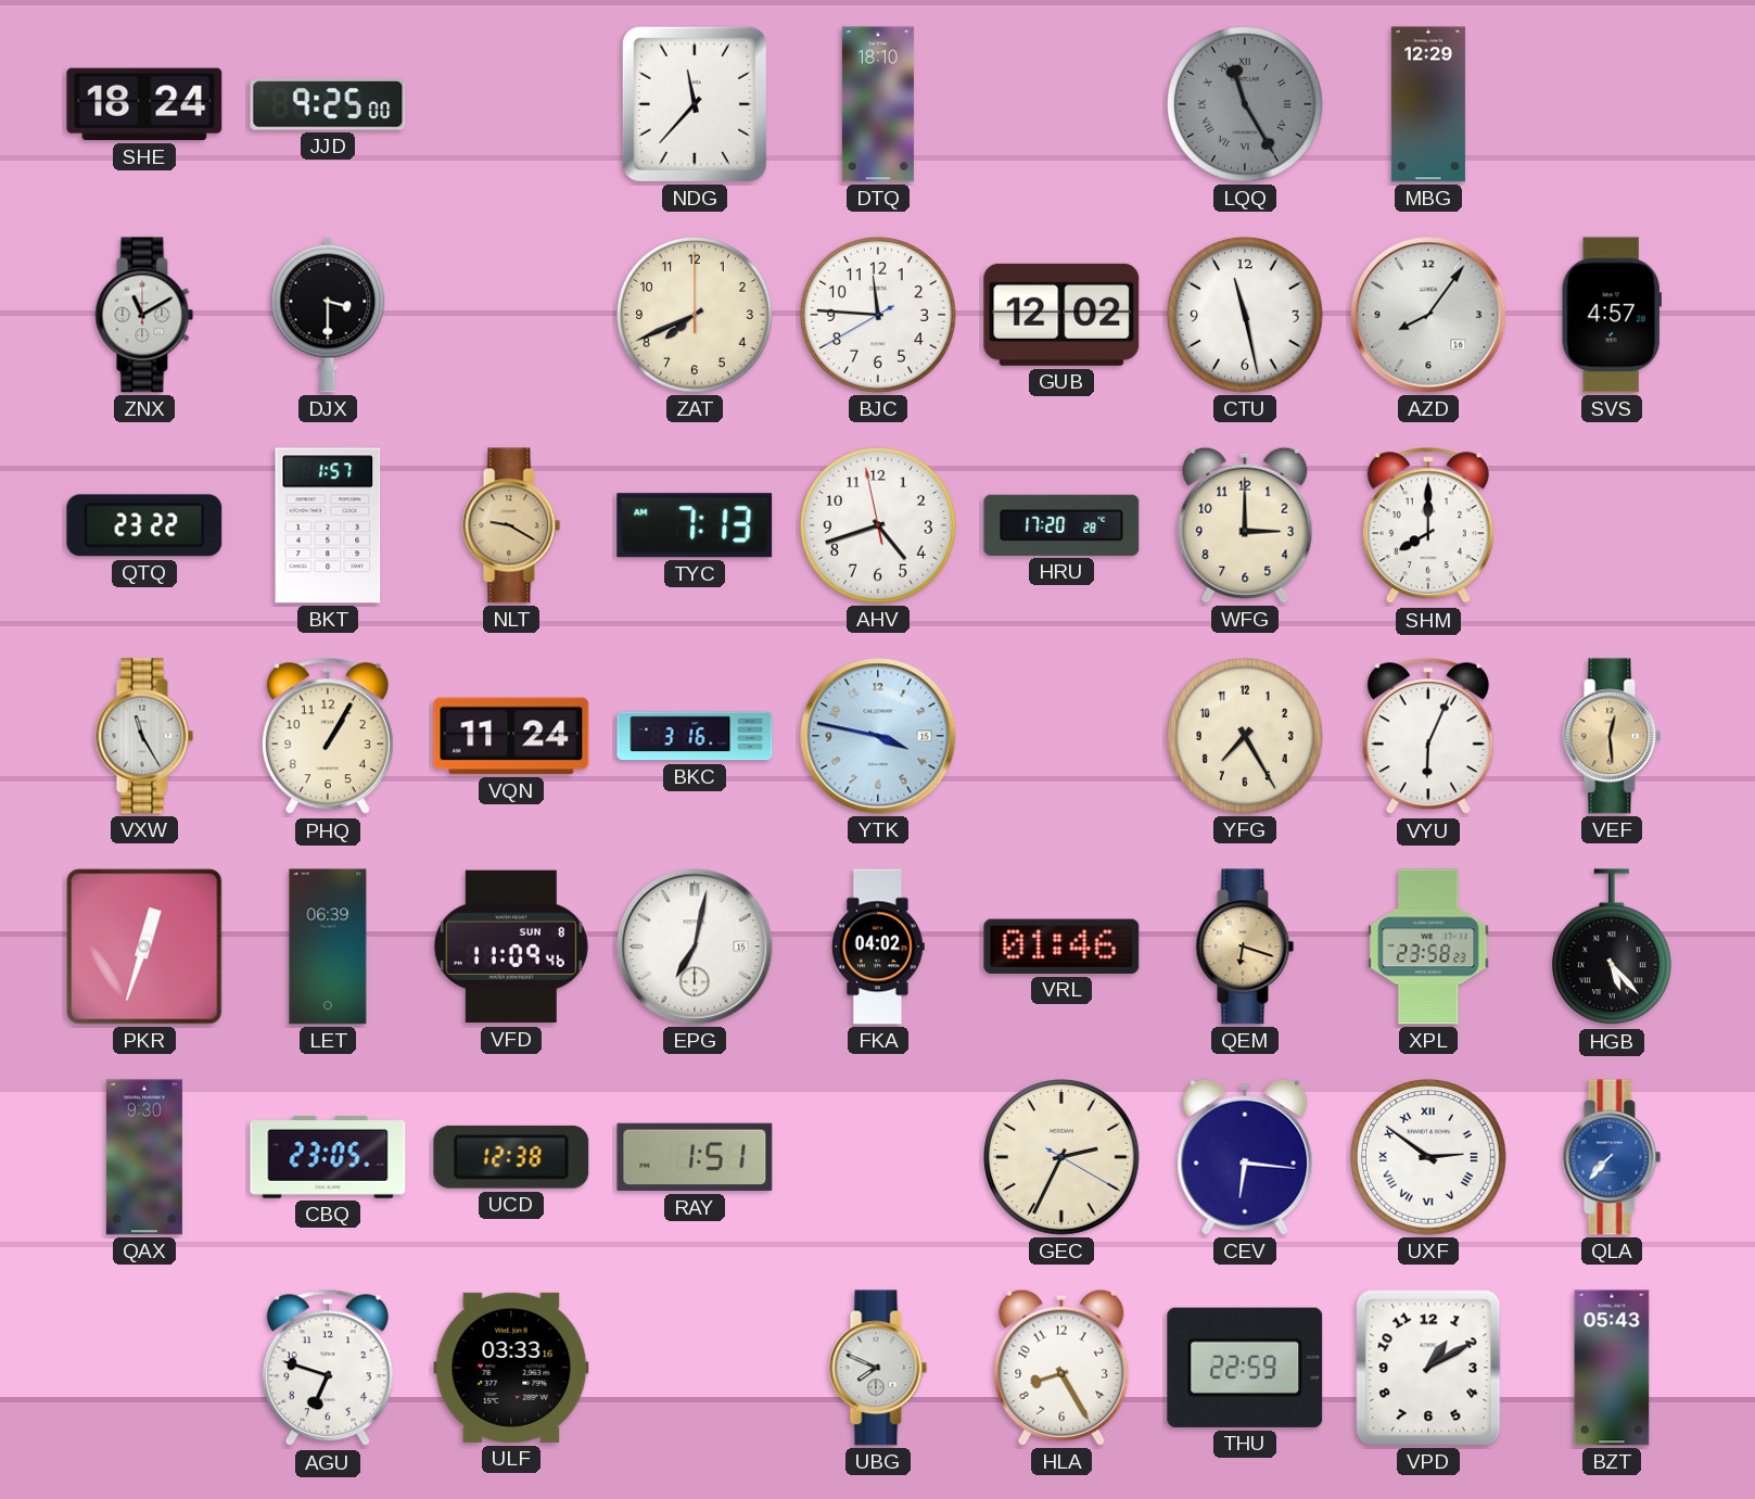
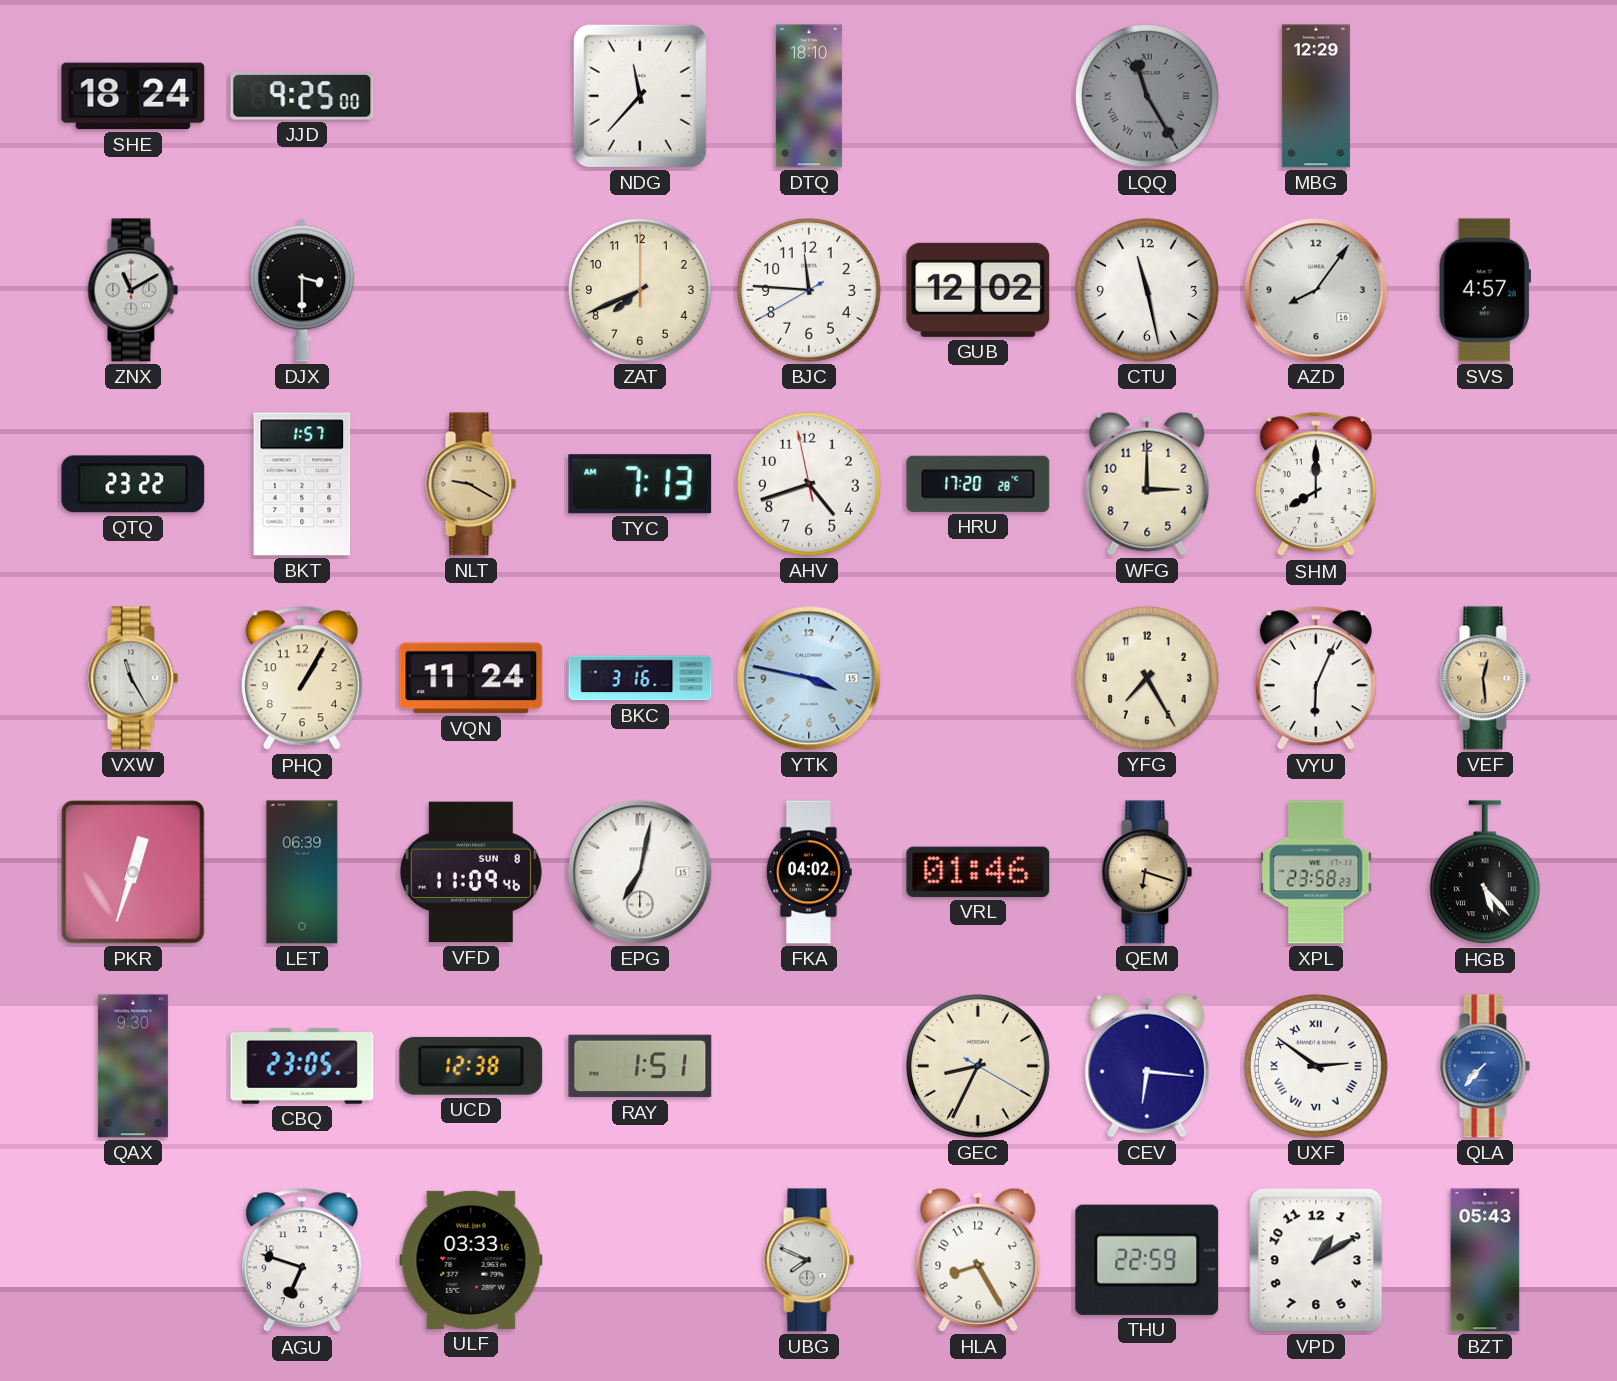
GEC: 2:34 -> 8:34
